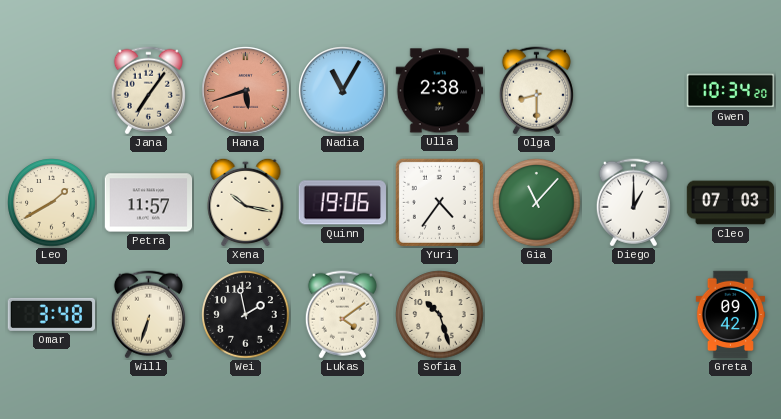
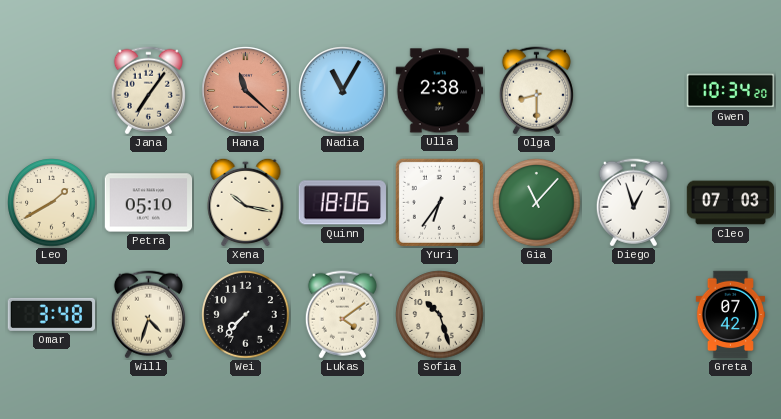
Hana: 5:42 -> 11:22
Petra: 11:57 -> 05:10
Quinn: 19:06 -> 18:06
Yuri: 4:36 -> 6:36
Diego: 1:00 -> 12:57
Will: 6:33 -> 4:33
Wei: 1:58 -> 7:37
Greta: 09:42 -> 07:42
